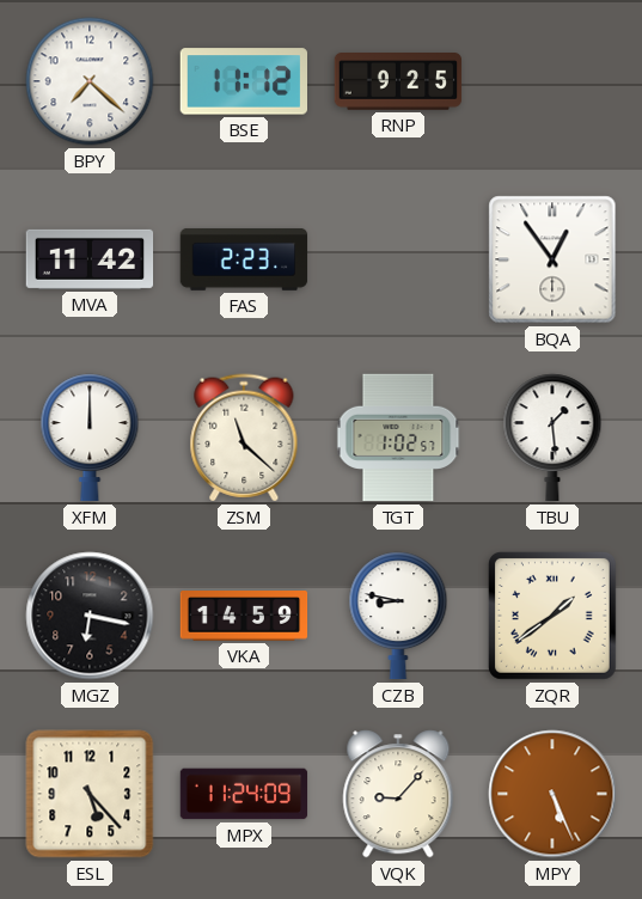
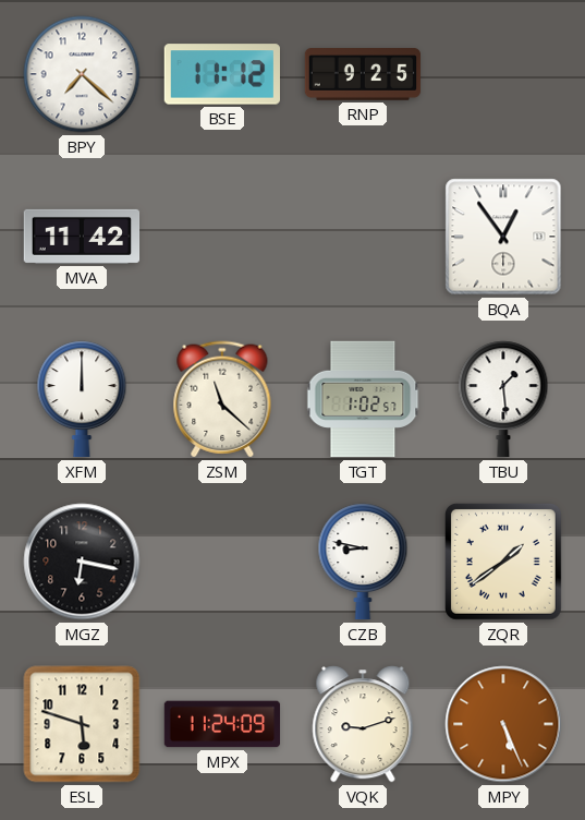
FAS: 2:23 -> none
VKA: 14:59 -> none
ESL: 5:23 -> 5:48
VQK: 9:07 -> 9:12
